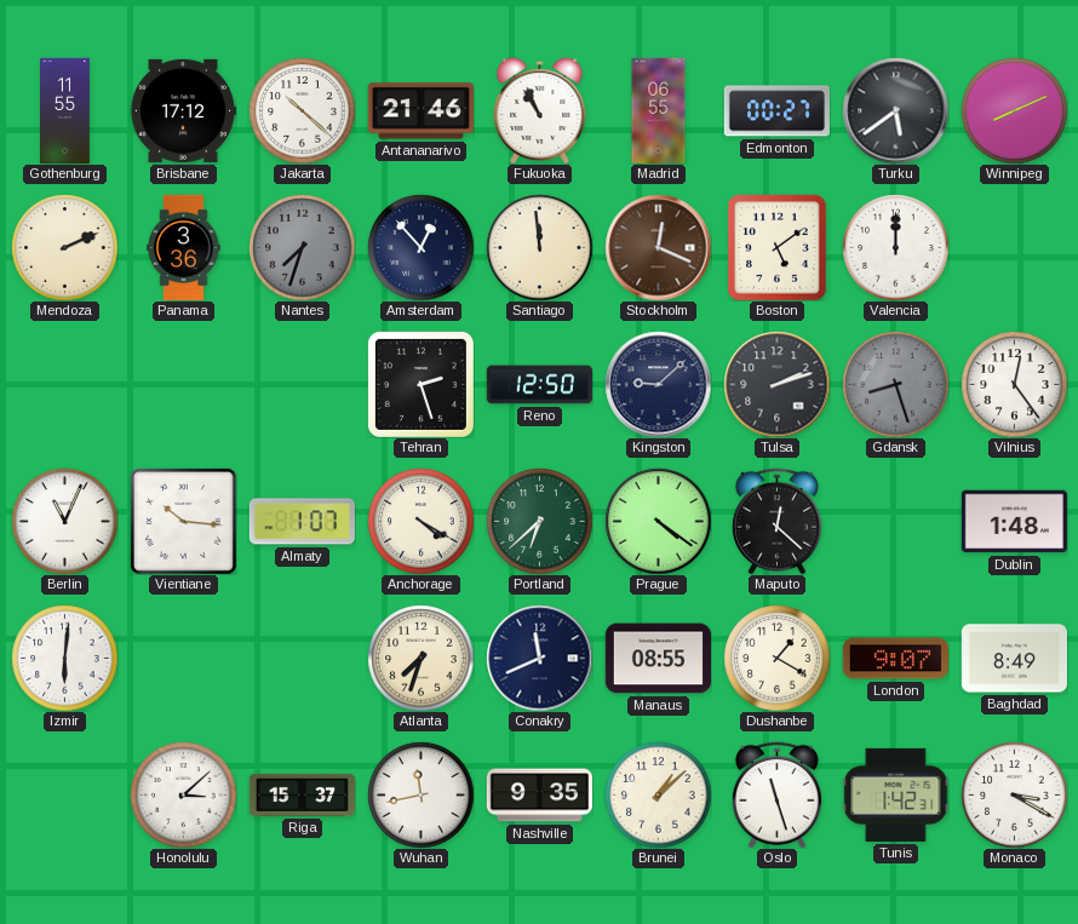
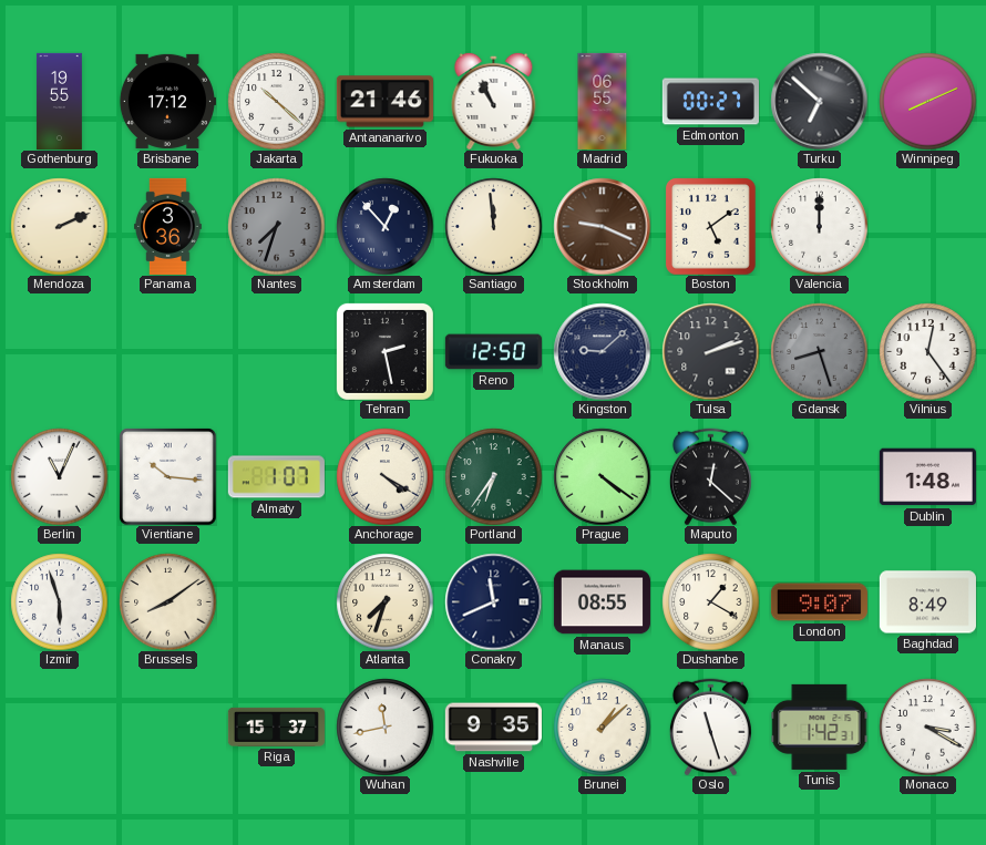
Gothenburg: 11:55 -> 19:55
Turku: 5:39 -> 6:52
Stockholm: 12:19 -> 9:19
Tehran: 2:27 -> 2:28
Portland: 6:38 -> 6:36
Izmir: 6:01 -> 5:57
Brussels: none -> 8:09
Honolulu: 3:08 -> none
